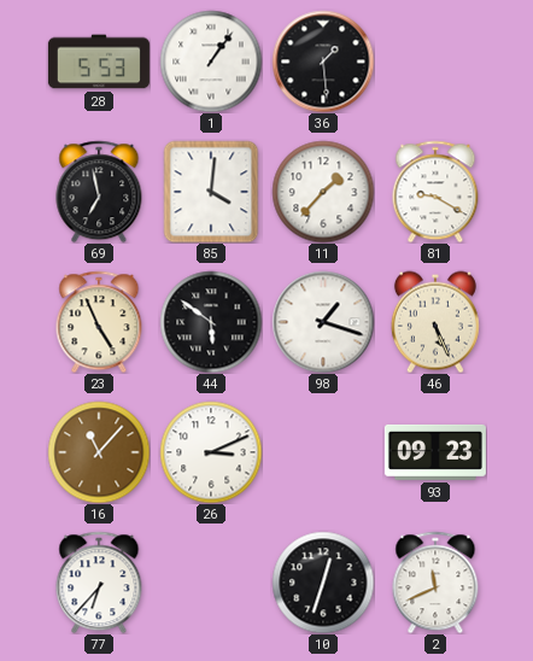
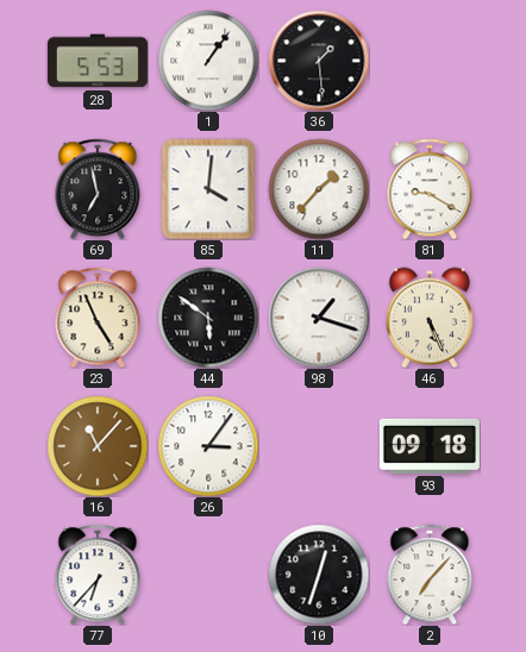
26: 3:11 -> 3:06
93: 09:23 -> 09:18
2: 11:41 -> 7:07
